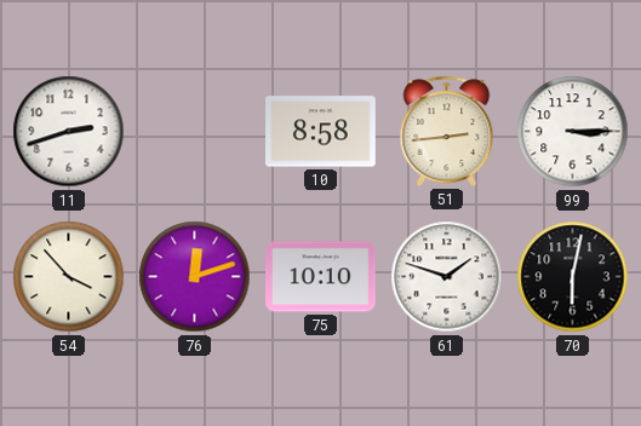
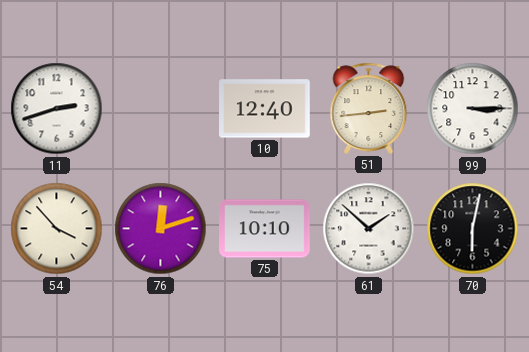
10: 8:58 -> 12:40
61: 1:48 -> 1:52
